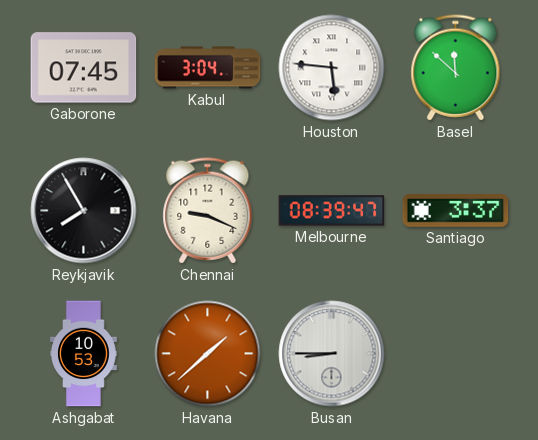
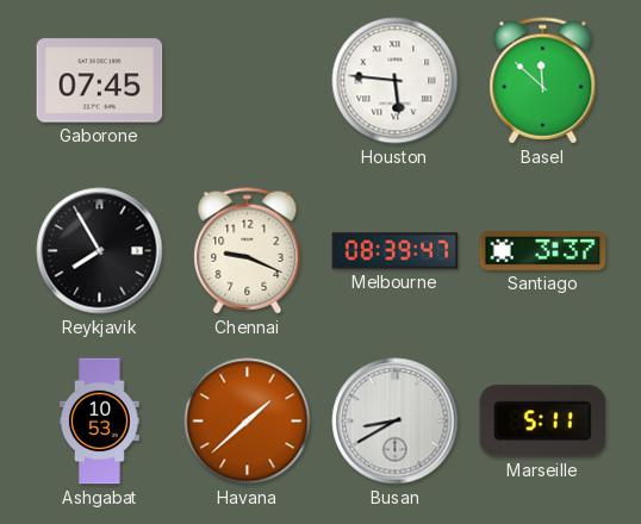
Kabul: 3:04 -> none
Busan: 8:45 -> 8:40
Marseille: none -> 5:11
